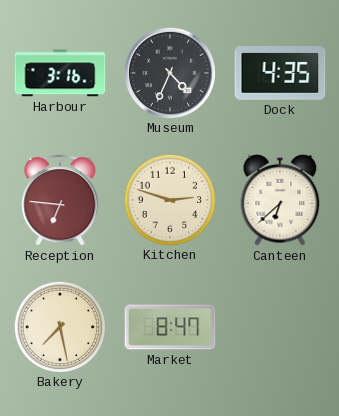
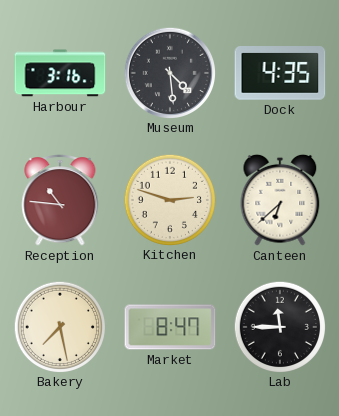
Museum: 4:34 -> 4:29
Reception: 6:46 -> 10:46
Lab: none -> 11:45
